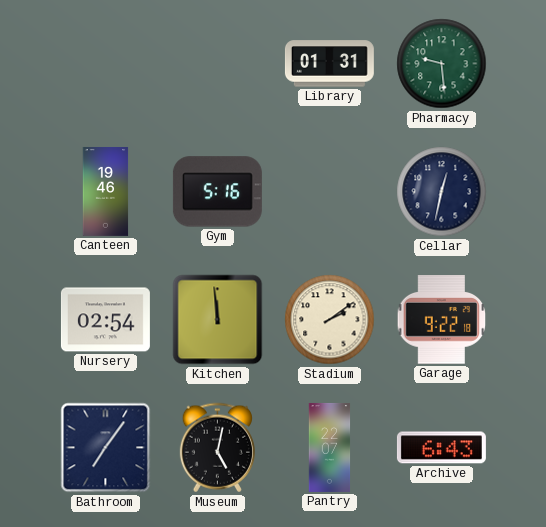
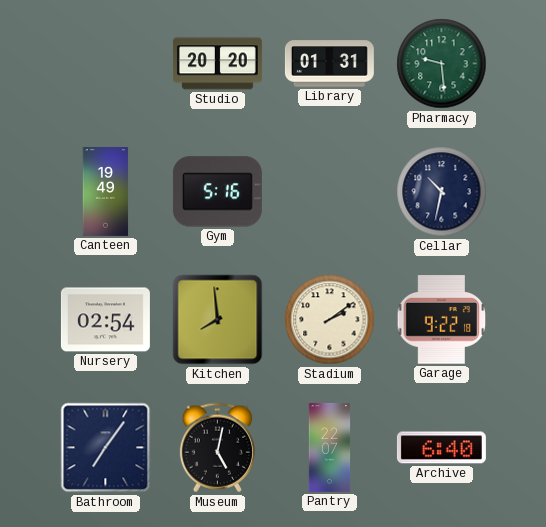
Studio: none -> 20:20
Canteen: 19:46 -> 19:49
Cellar: 12:32 -> 10:32
Kitchen: 11:59 -> 7:59
Archive: 6:43 -> 6:40
